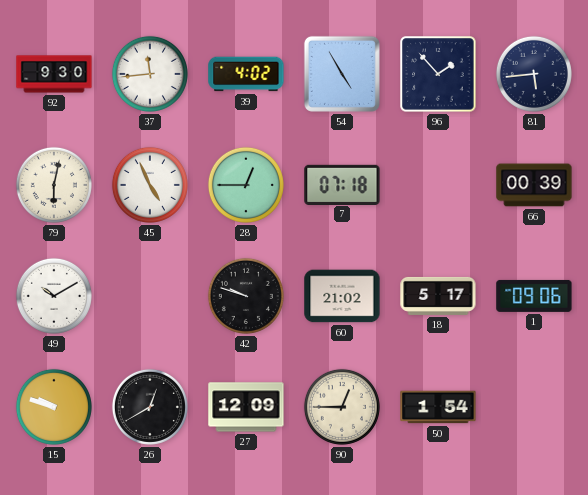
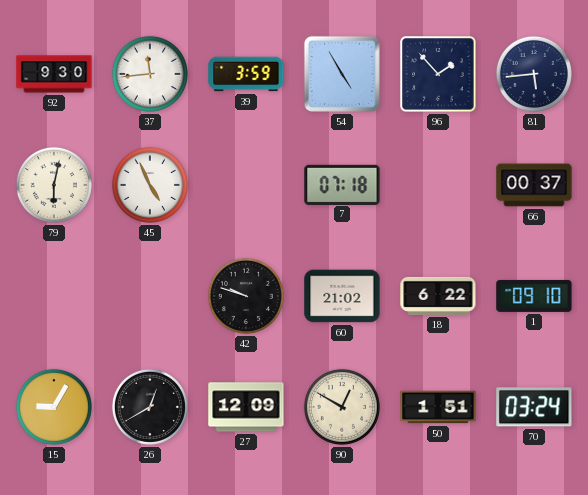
39: 4:02 -> 3:59
28: 12:45 -> none
66: 00:39 -> 00:37
49: 10:10 -> none
18: 5:17 -> 6:22
1: 09:06 -> 09:10
15: 9:48 -> 9:05
90: 12:45 -> 12:50
50: 1:54 -> 1:51
70: none -> 03:24
